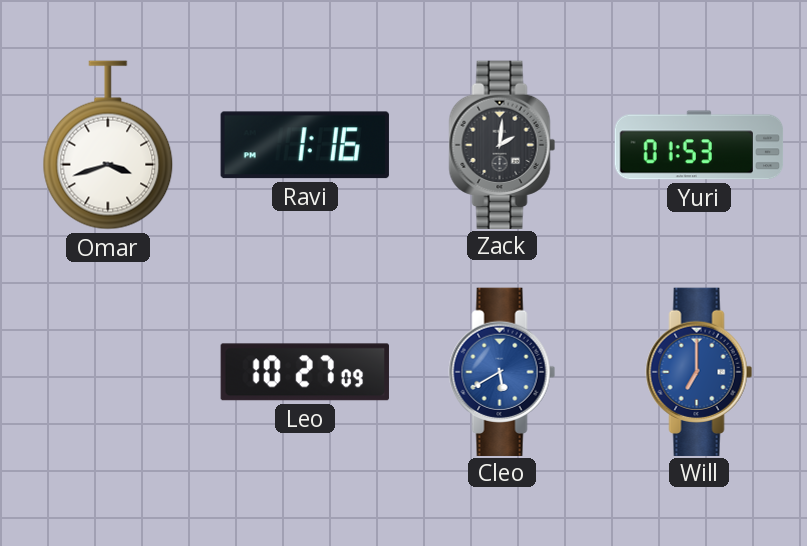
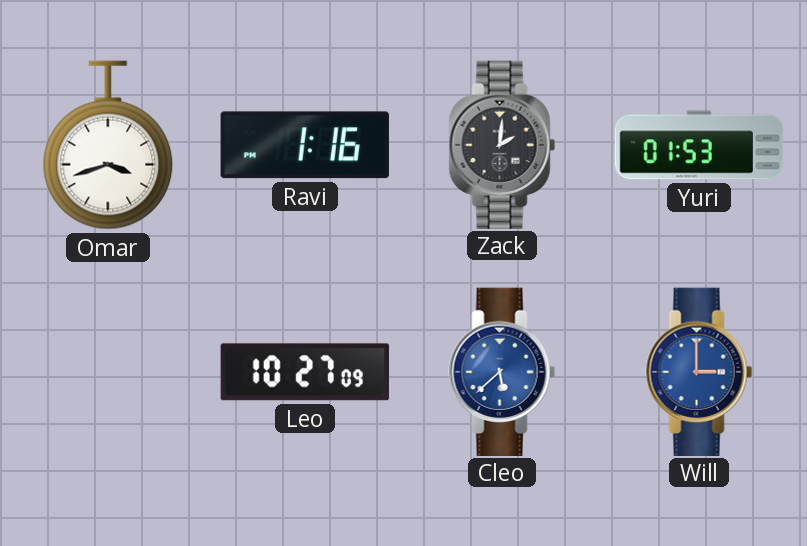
Cleo: 5:40 -> 5:38
Will: 7:00 -> 3:00
